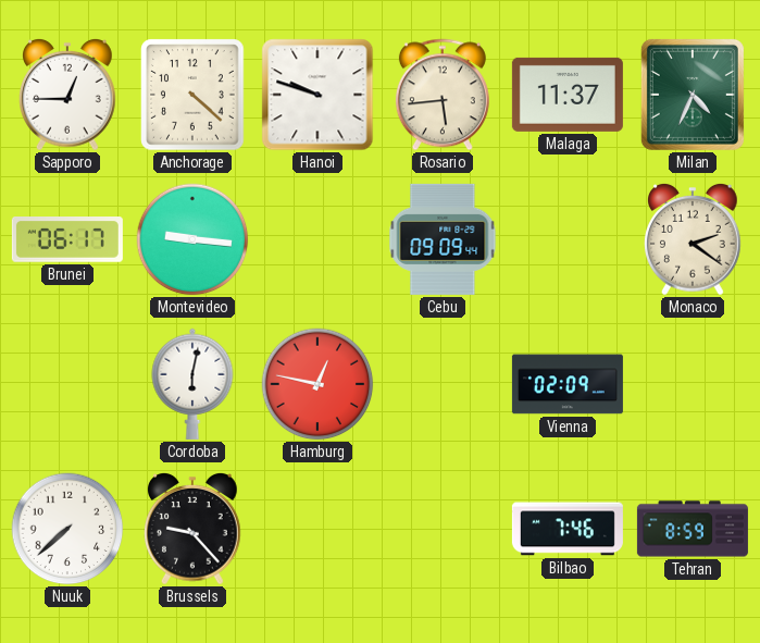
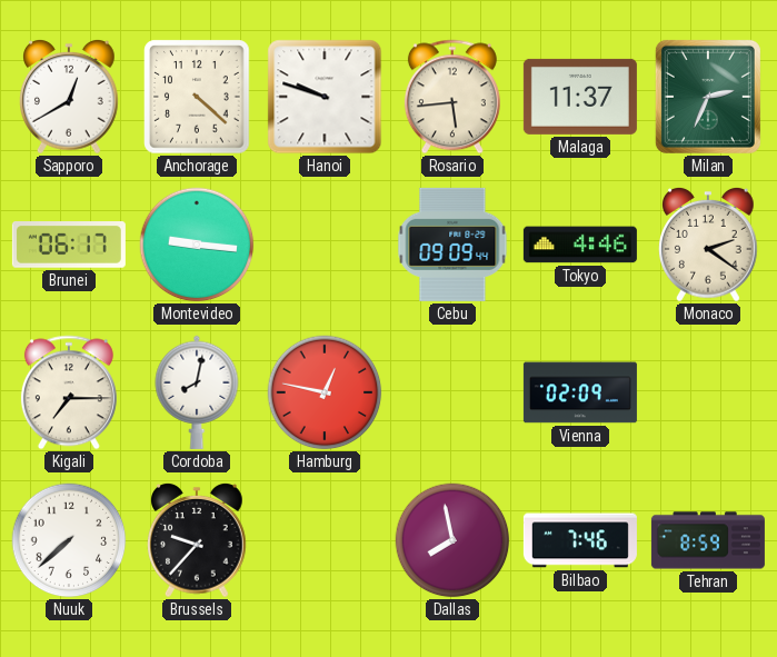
Sapporo: 12:45 -> 12:40
Milan: 4:34 -> 2:34
Tokyo: none -> 4:46
Kigali: none -> 7:15
Cordoba: 6:02 -> 8:02
Brussels: 9:23 -> 9:37
Dallas: none -> 7:58
